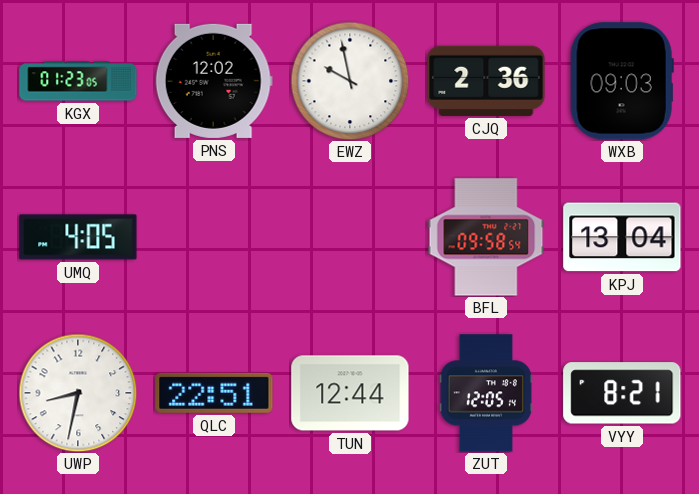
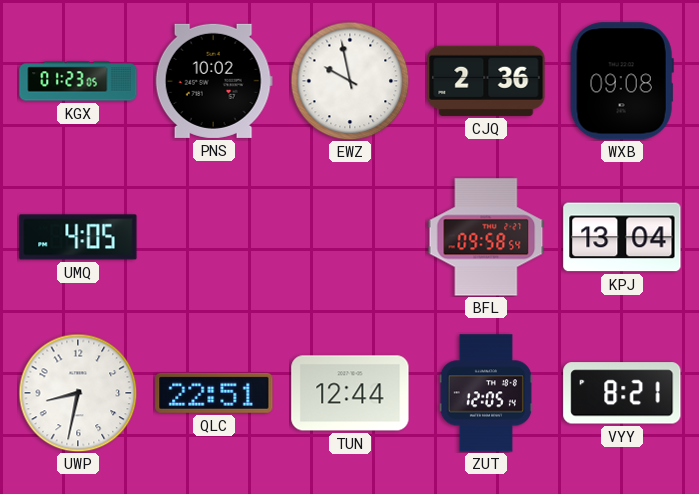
PNS: 12:02 -> 10:02
WXB: 09:03 -> 09:08
